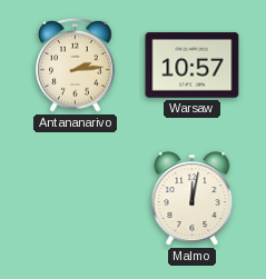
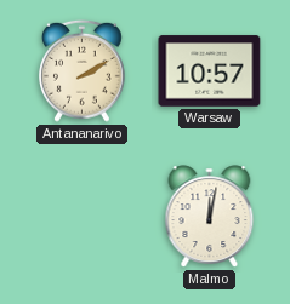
Antananarivo: 2:14 -> 2:10
